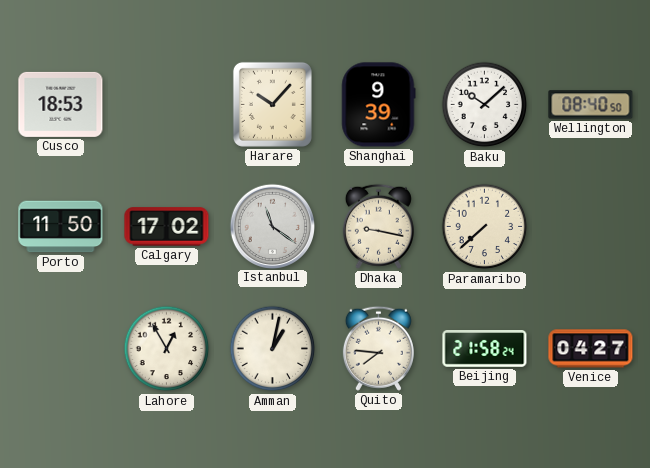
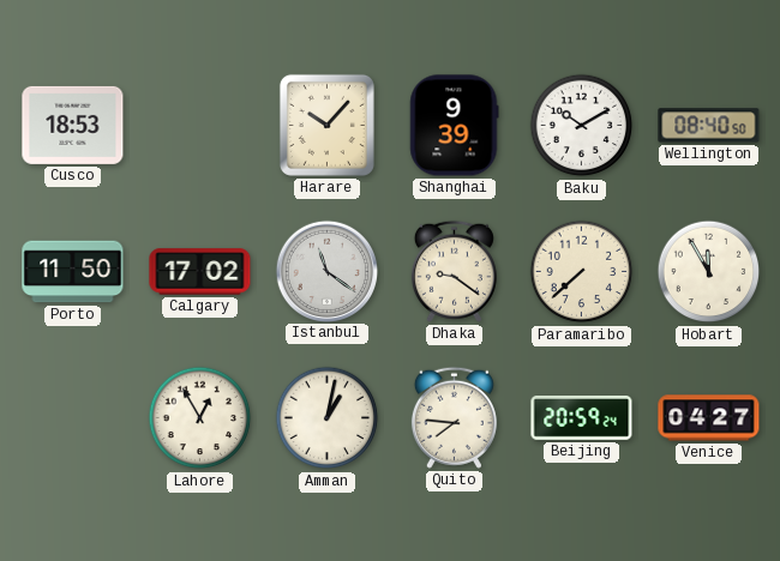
Baku: 10:08 -> 10:10
Dhaka: 9:17 -> 9:21
Hobart: none -> 11:55
Beijing: 21:58 -> 20:59
